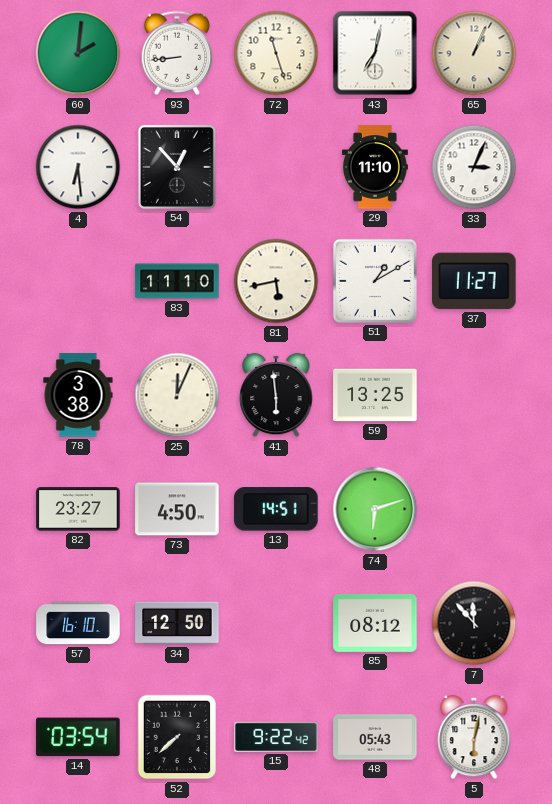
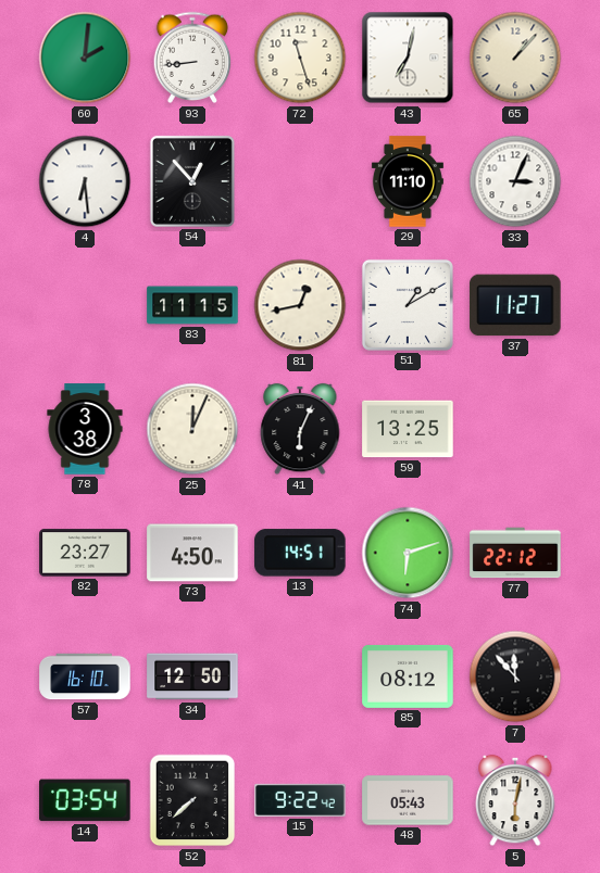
65: 1:04 -> 1:07
83: 11:10 -> 11:15
81: 5:43 -> 12:43
41: 5:59 -> 6:04
77: none -> 22:12
